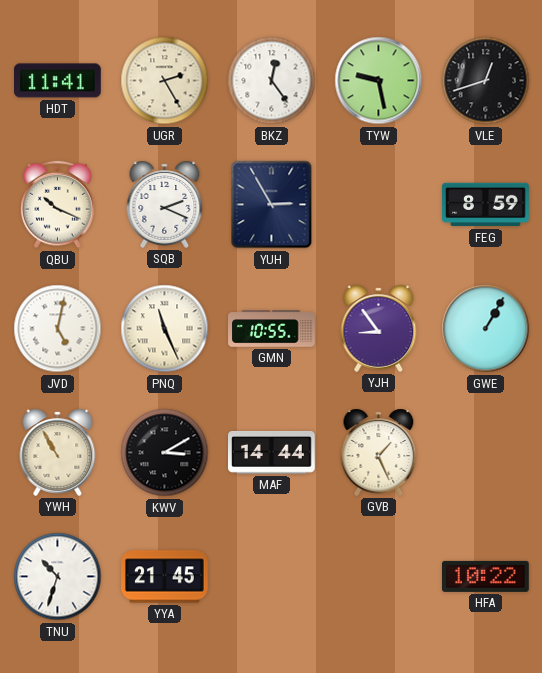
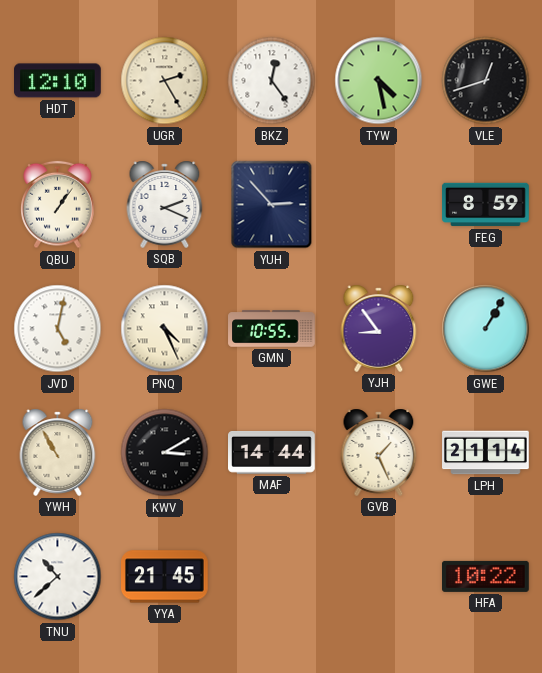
HDT: 11:41 -> 12:10
TYW: 9:28 -> 4:28
QBU: 10:19 -> 1:06
YUH: 2:55 -> 2:53
PNQ: 11:26 -> 4:26
LPH: none -> 21:14
TNU: 10:33 -> 10:38
